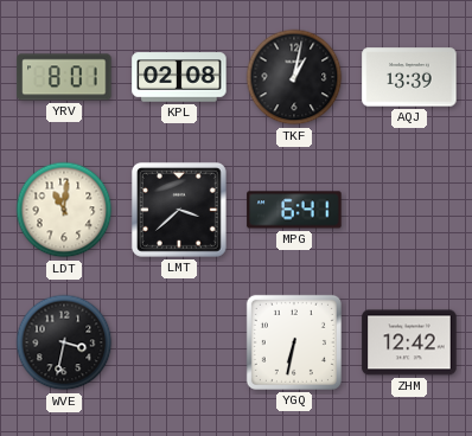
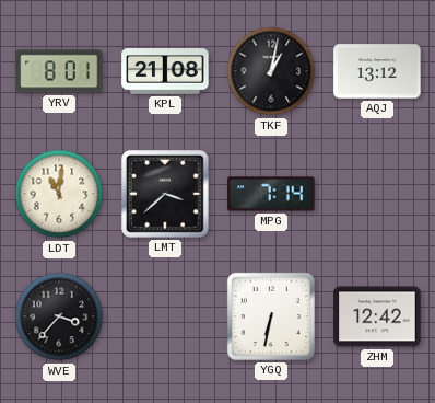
KPL: 02:08 -> 21:08
AQJ: 13:39 -> 13:12
MPG: 6:41 -> 7:14
WVE: 3:32 -> 3:37
